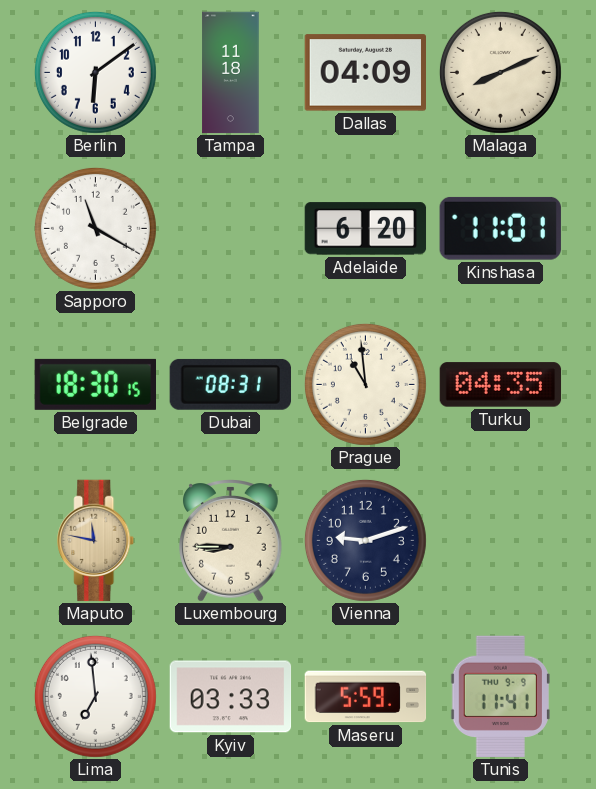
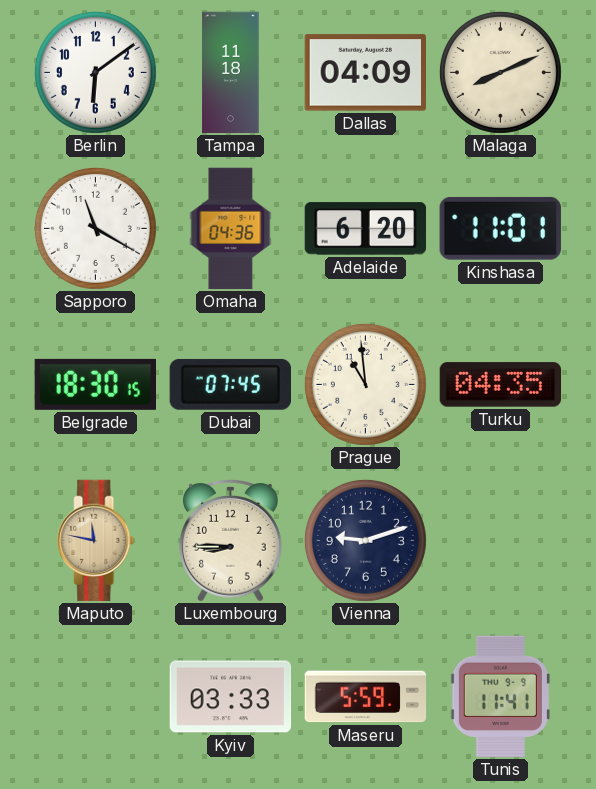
Omaha: none -> 04:36
Dubai: 08:31 -> 07:45
Lima: 6:59 -> none
